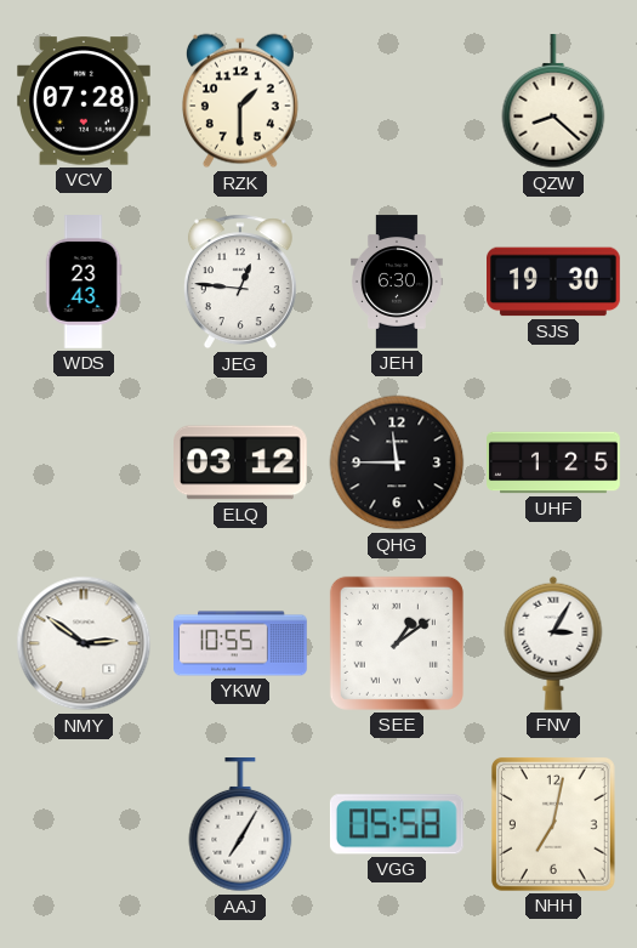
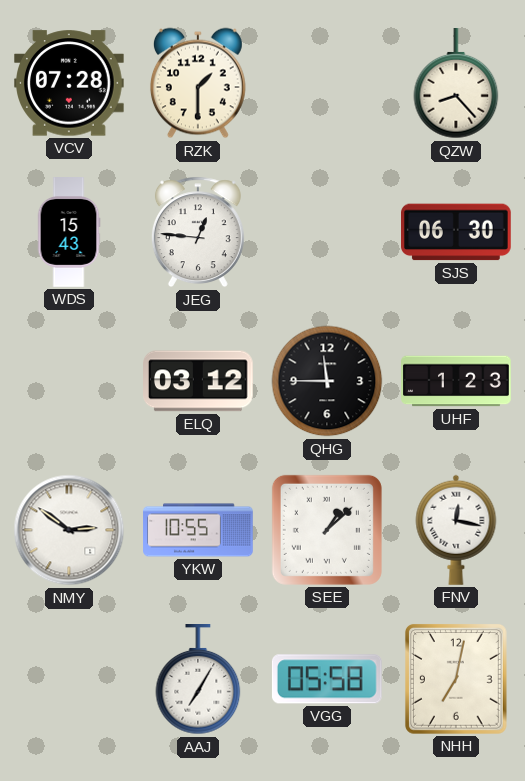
QZW: 8:22 -> 8:23
WDS: 23:43 -> 15:43
JEH: 6:30 -> none
SJS: 19:30 -> 06:30
UHF: 1:25 -> 1:23
SEE: 1:09 -> 1:08
FNV: 3:05 -> 12:17
